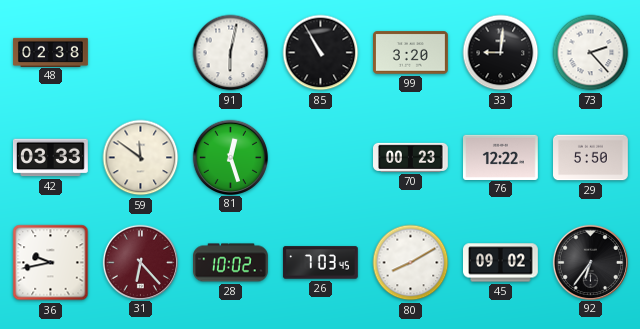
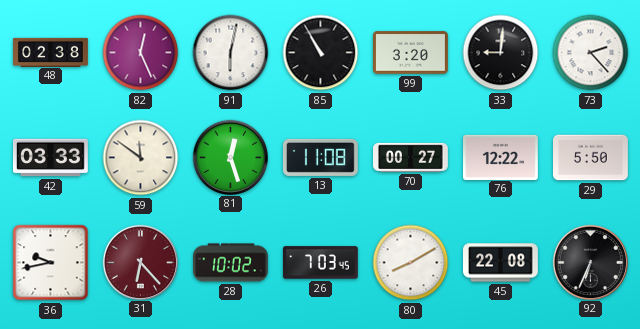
82: none -> 12:26
13: none -> 11:08
70: 00:23 -> 00:27
45: 09:02 -> 22:08
92: 6:36 -> 6:34
